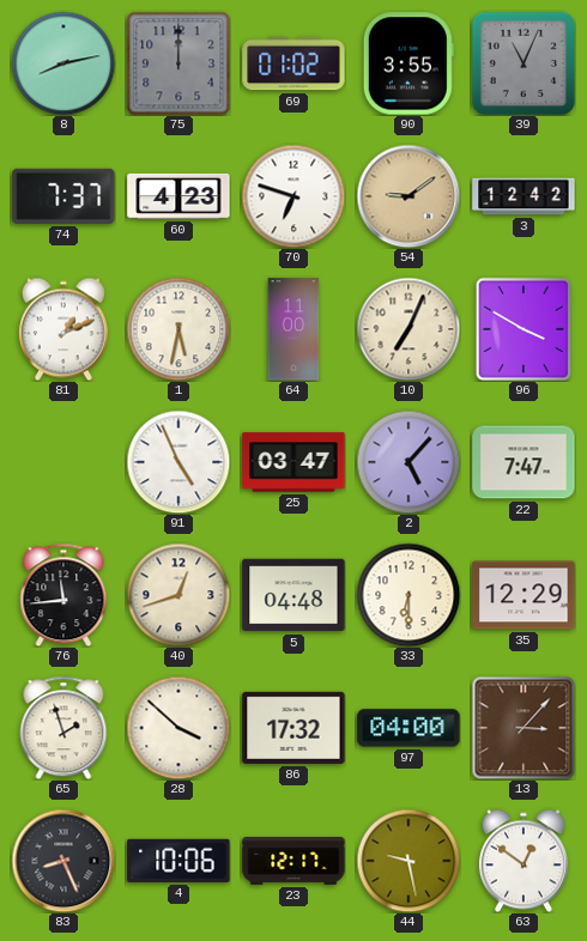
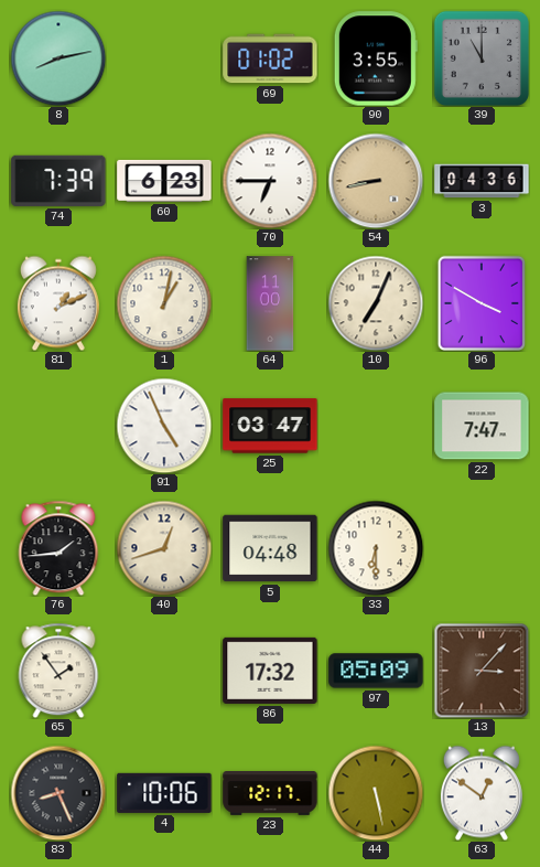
75: 12:00 -> none
39: 11:04 -> 11:00
74: 7:37 -> 7:39
60: 4:23 -> 6:23
70: 6:48 -> 6:45
54: 9:09 -> 8:43
3: 12:42 -> 04:36
1: 5:32 -> 1:02
2: 5:07 -> none
76: 11:44 -> 1:44
35: 12:29 -> none
65: 1:57 -> 1:54
28: 3:52 -> none
97: 04:00 -> 05:09
44: 9:28 -> 5:28
